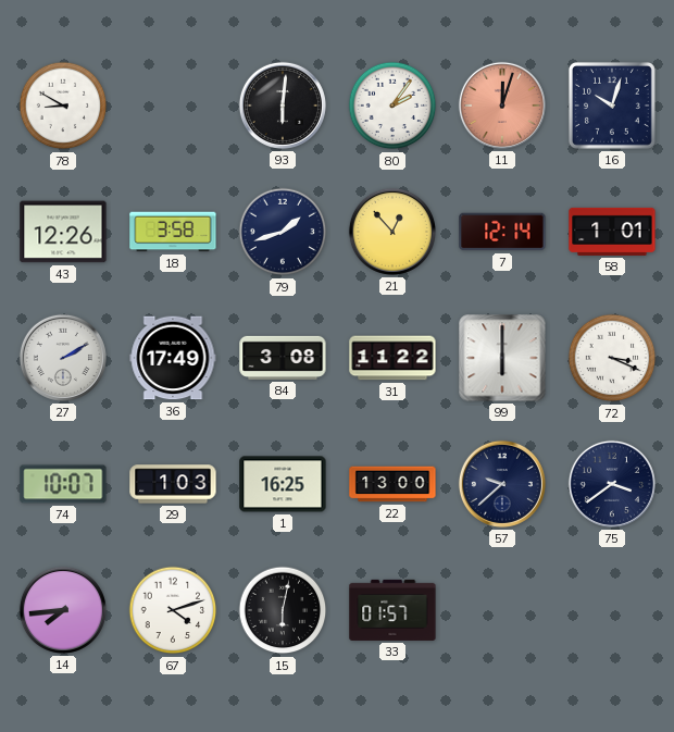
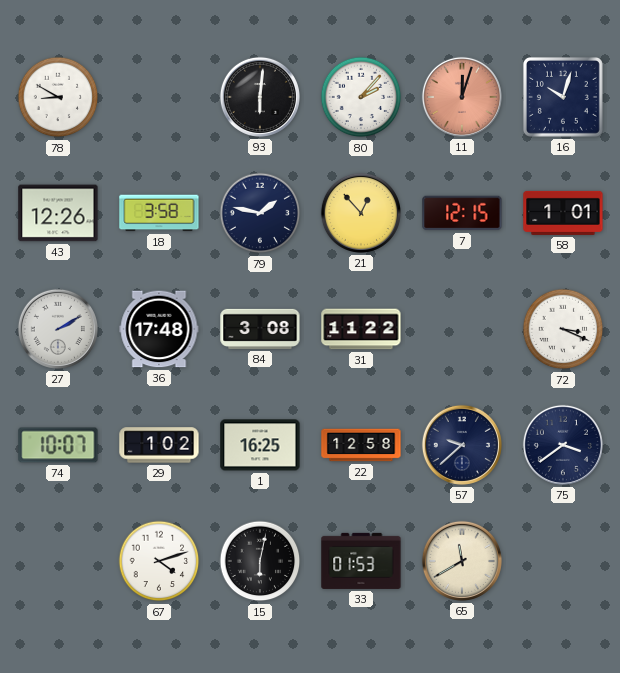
80: 2:06 -> 2:07
79: 1:42 -> 1:47
7: 12:14 -> 12:15
36: 17:49 -> 17:48
99: 6:00 -> none
29: 1:03 -> 1:02
22: 13:00 -> 12:58
14: 7:44 -> none
33: 01:57 -> 01:53
65: none -> 11:40
